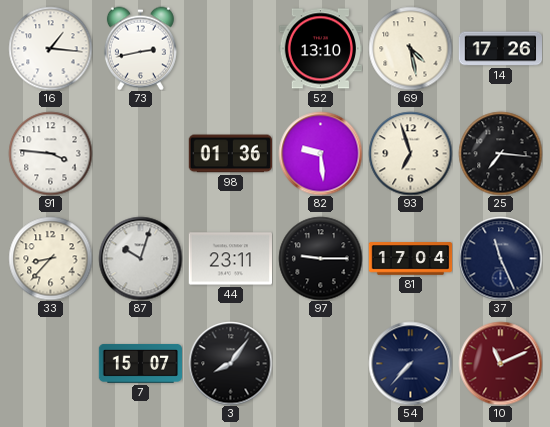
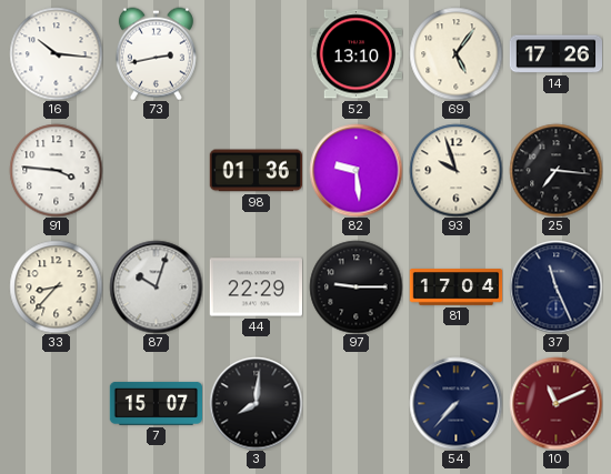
16: 1:16 -> 10:16
69: 4:28 -> 5:06
93: 6:57 -> 9:57
44: 23:11 -> 22:29
3: 8:06 -> 8:01
